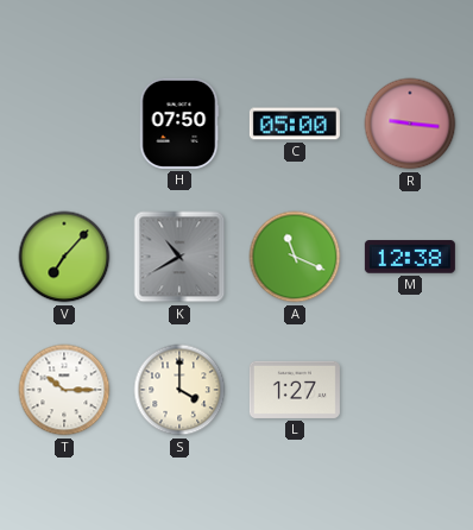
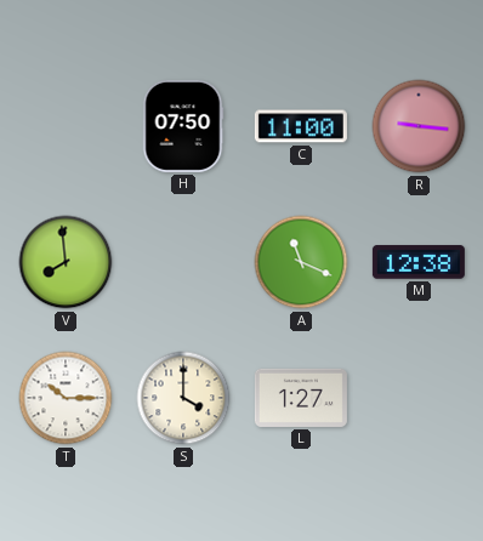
C: 05:00 -> 11:00
V: 7:07 -> 7:59
K: 10:40 -> none
